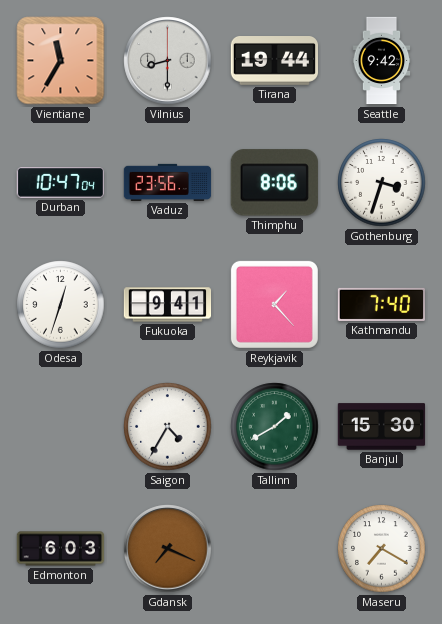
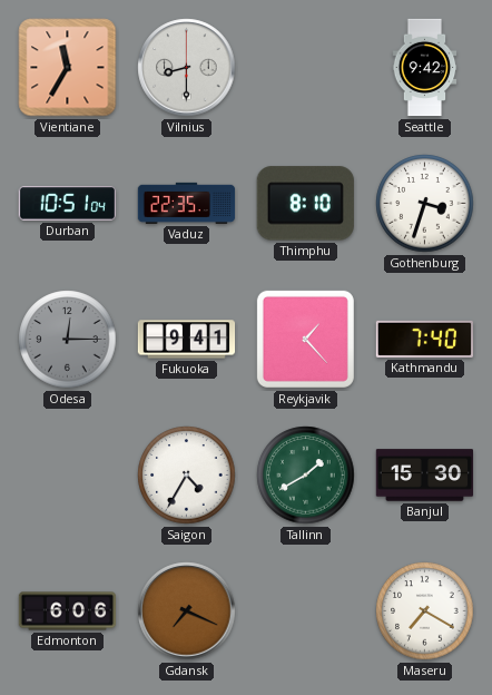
Tirana: 19:44 -> none
Durban: 10:47 -> 10:51
Vaduz: 23:56 -> 22:35
Thimphu: 8:06 -> 8:10
Odesa: 12:33 -> 12:15
Odesa dial: white -> grey
Edmonton: 6:03 -> 6:06
